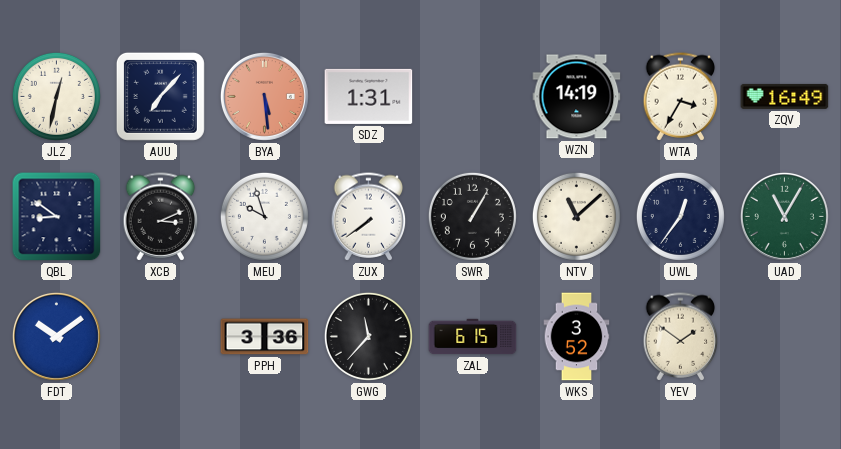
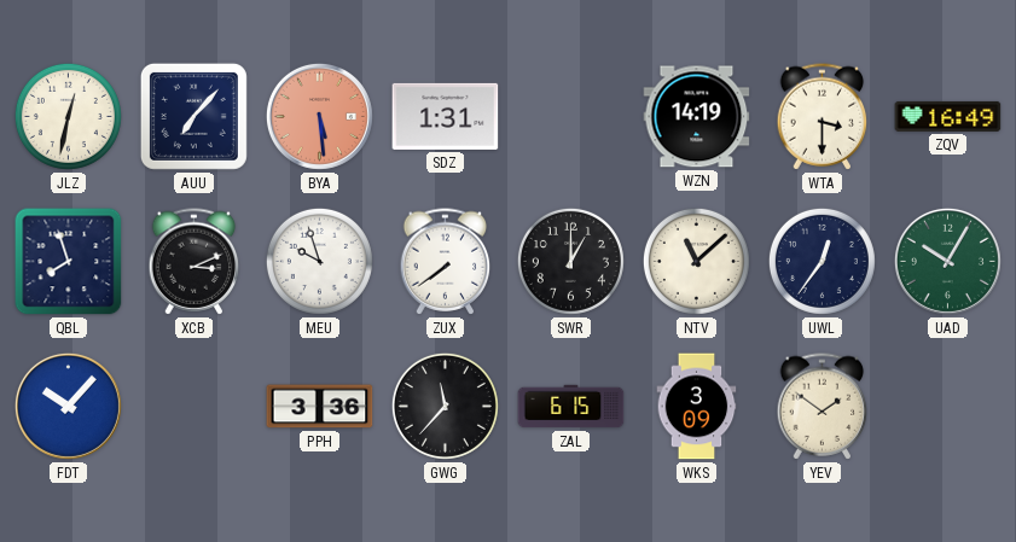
WTA: 3:35 -> 3:30
QBL: 8:51 -> 7:57
SWR: 1:05 -> 1:00
UAD: 11:05 -> 10:05
FDT: 10:09 -> 10:07
WKS: 3:52 -> 3:09
